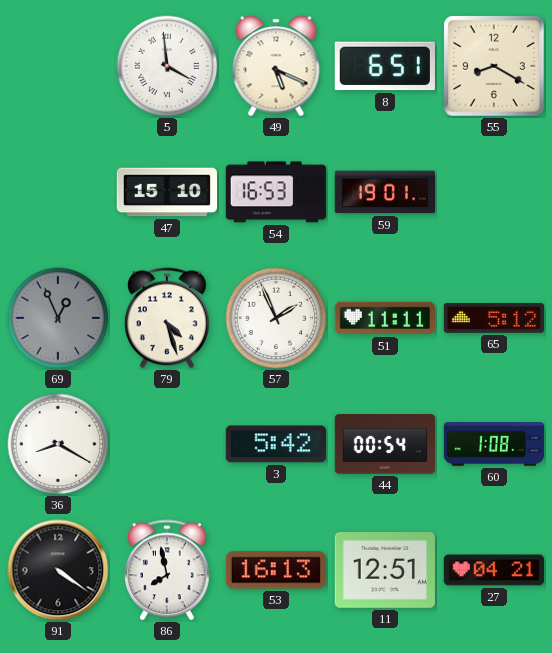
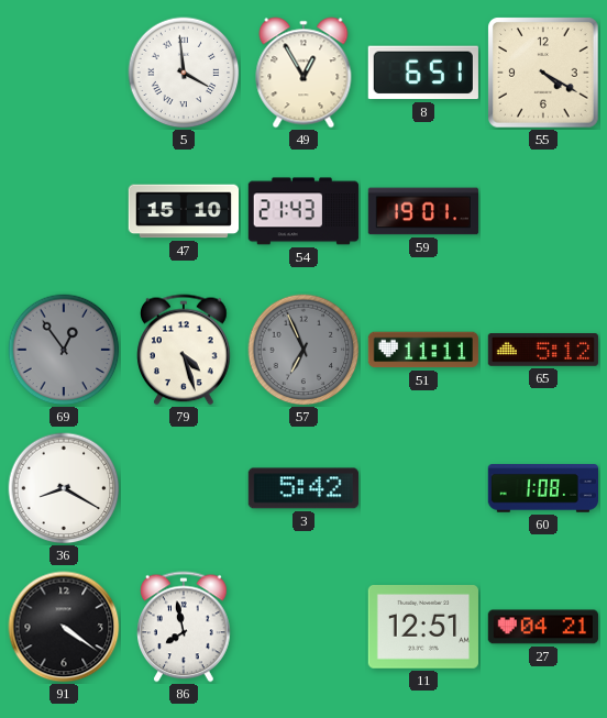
49: 5:19 -> 12:55
55: 8:20 -> 4:20
54: 16:53 -> 21:43
69: 12:56 -> 12:54
57: 1:56 -> 6:56
57 dial: white -> grey
44: 00:54 -> none
53: 16:13 -> none
